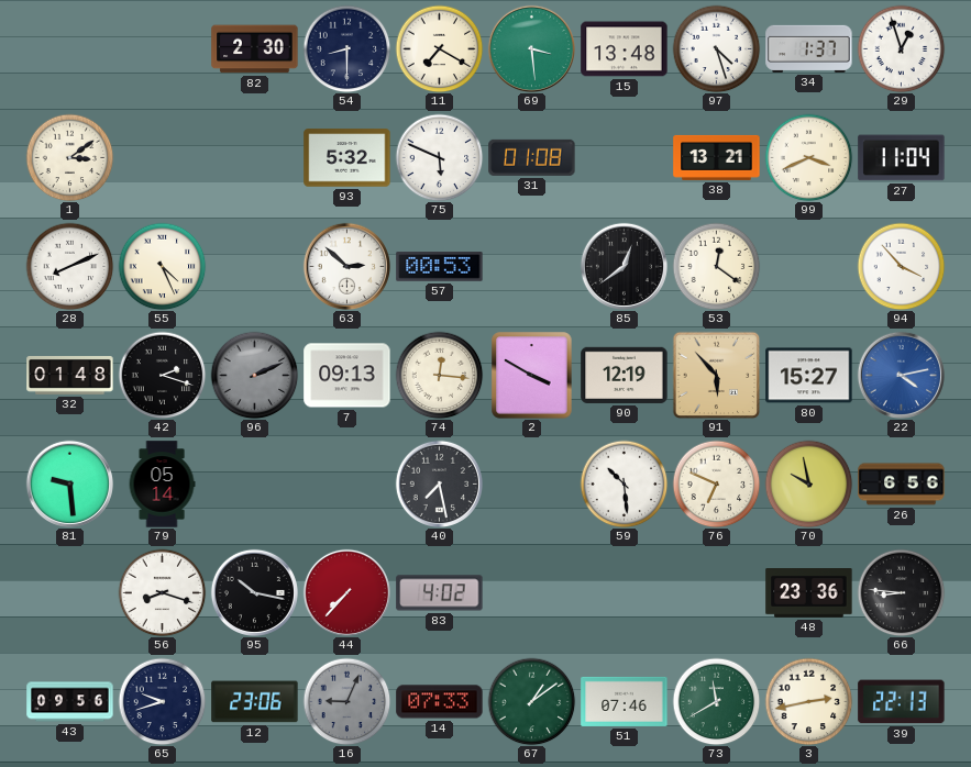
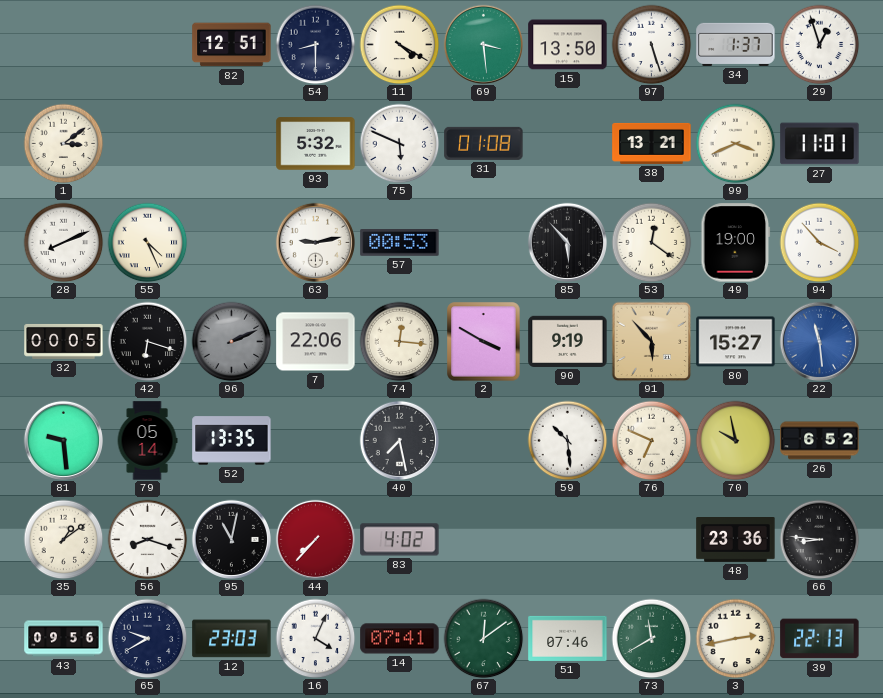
82: 2:30 -> 12:51
11: 7:20 -> 4:20
15: 13:48 -> 13:50
97: 4:27 -> 5:27
27: 11:04 -> 11:01
63: 2:52 -> 9:13
85: 12:39 -> 5:53
49: none -> 19:00
32: 01:48 -> 00:05
42: 2:18 -> 6:18
7: 09:13 -> 22:06
90: 12:19 -> 9:19
22: 4:13 -> 11:29
52: none -> 13:35
26: 6:56 -> 6:52
35: none -> 1:09
95: 10:17 -> 11:02
65: 9:42 -> 9:40
12: 23:06 -> 23:03
16: 9:04 -> 4:04
16 dial: grey -> white
14: 07:33 -> 07:41
67: 1:09 -> 12:09
